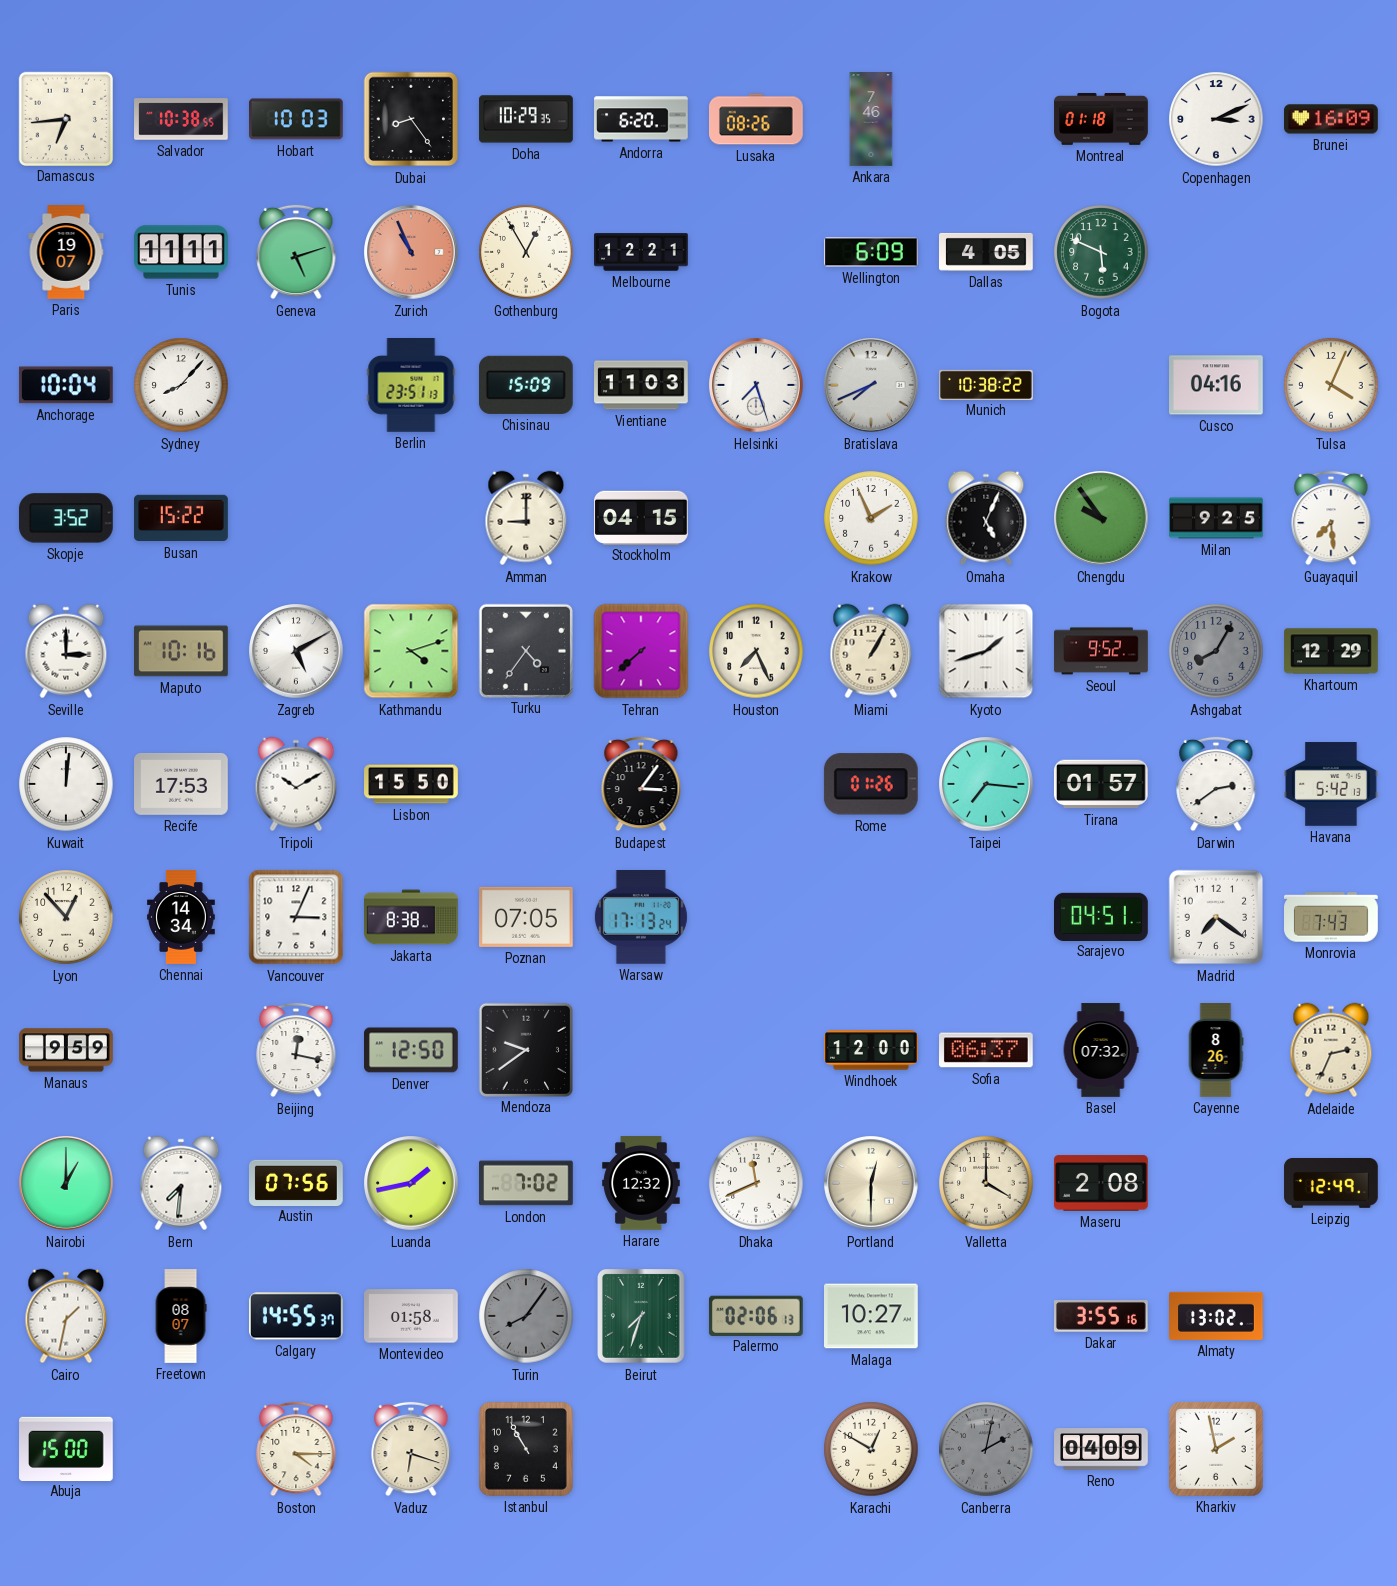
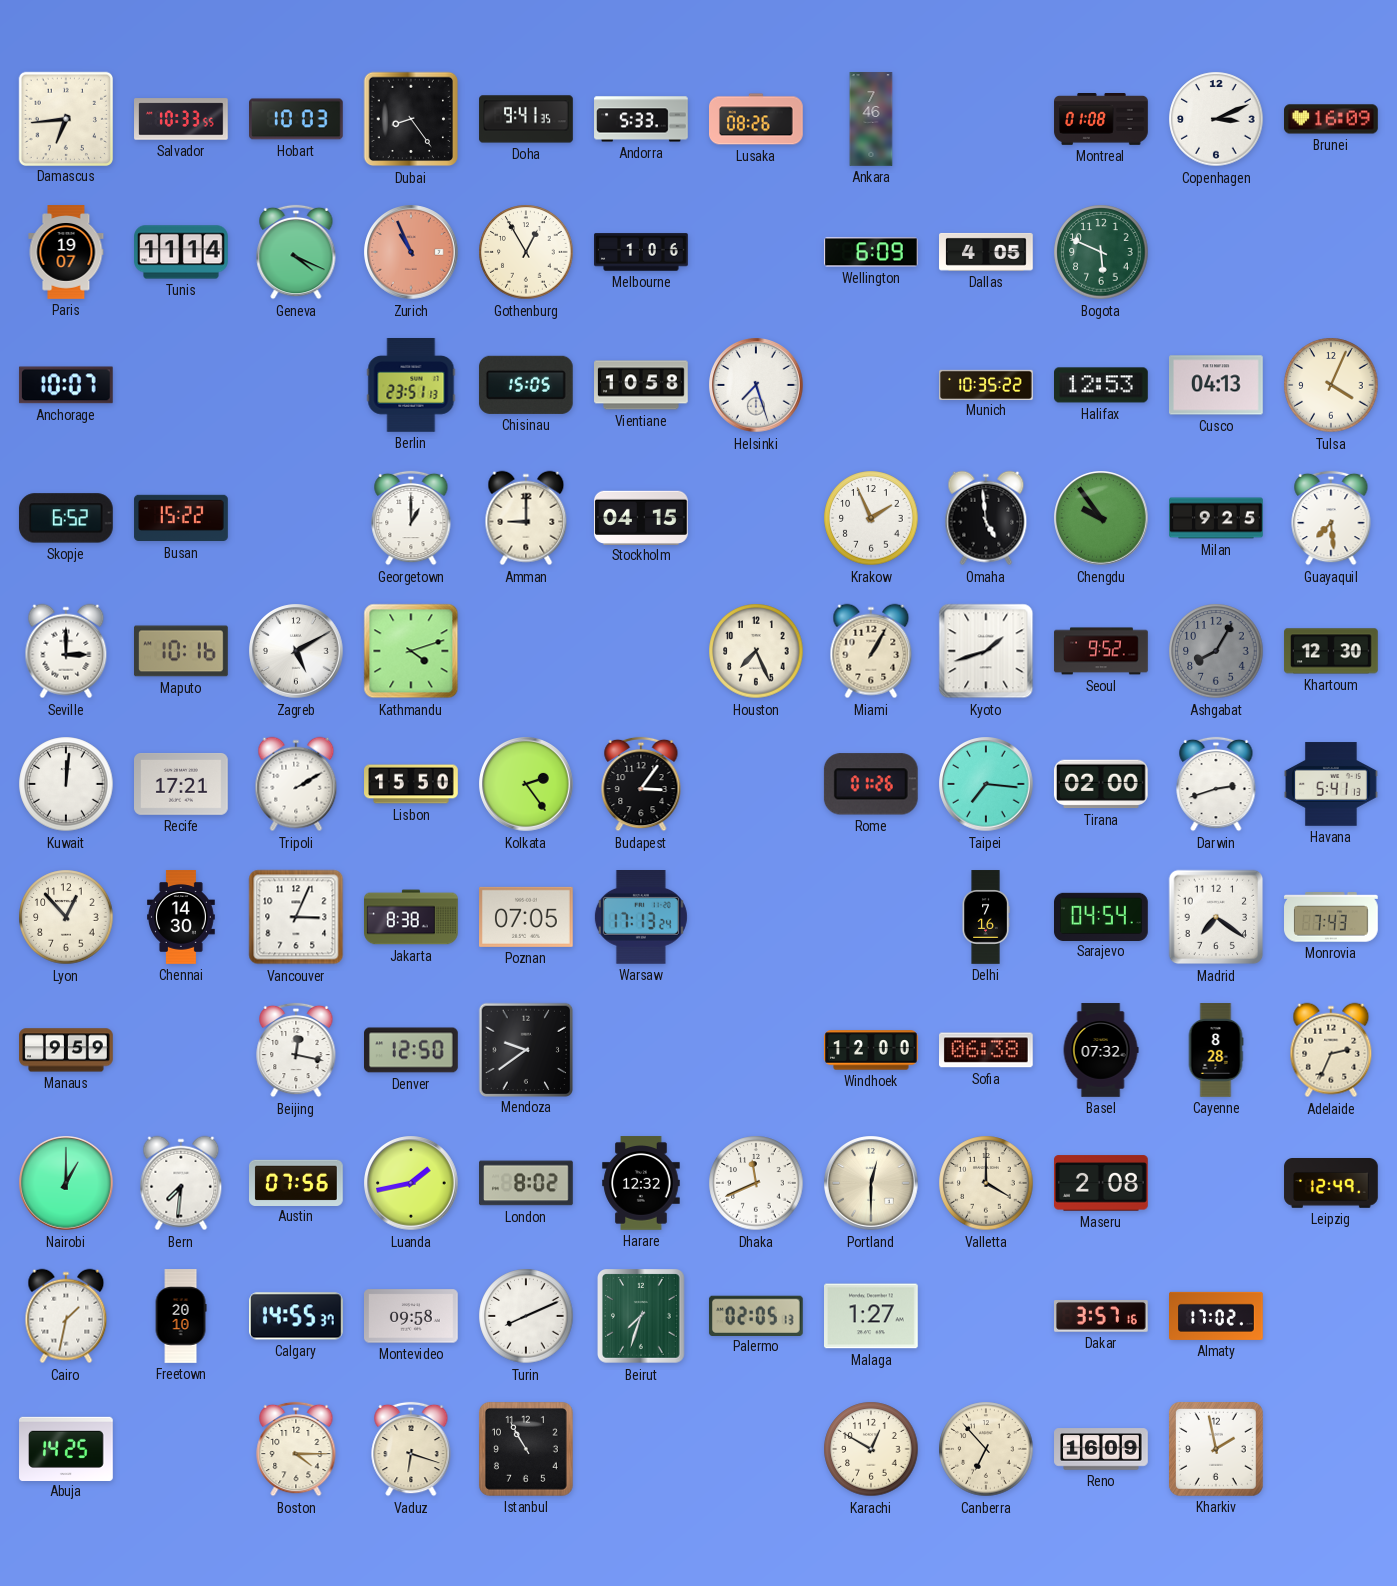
Salvador: 10:38 -> 10:33
Doha: 10:29 -> 9:41
Andorra: 6:20 -> 5:33
Montreal: 01:18 -> 01:08
Tunis: 11:11 -> 11:14
Geneva: 5:12 -> 4:19
Melbourne: 12:21 -> 1:06
Anchorage: 10:04 -> 10:07
Sydney: 8:07 -> none
Chisinau: 15:09 -> 15:05
Vientiane: 11:03 -> 10:58
Bratislava: 7:41 -> none
Munich: 10:38 -> 10:35
Halifax: none -> 12:53
Cusco: 04:16 -> 04:13
Skopje: 3:52 -> 6:52
Georgetown: none -> 1:00
Omaha: 5:04 -> 4:59
Turku: 4:36 -> none
Tehran: 7:38 -> none
Khartoum: 12:29 -> 12:30
Recife: 17:53 -> 17:21
Tripoli: 10:10 -> 2:10
Kolkata: none -> 2:24
Tirana: 01:57 -> 02:00
Darwin: 2:39 -> 2:42
Havana: 5:42 -> 5:41
Chennai: 14:34 -> 14:30
Delhi: none -> 7:16
Sarajevo: 04:51 -> 04:54
Sofia: 06:37 -> 06:38
Cayenne: 8:26 -> 8:28
London: 7:02 -> 8:02
Freetown: 08:07 -> 20:10
Montevideo: 01:58 -> 09:58
Turin: 8:06 -> 8:11
Turin dial: grey -> white
Palermo: 02:06 -> 02:05
Malaga: 10:27 -> 1:27
Dakar: 3:55 -> 3:57
Almaty: 13:02 -> 17:02
Abuja: 15:00 -> 14:25
Canberra: 2:02 -> 6:53
Canberra dial: grey -> cream
Reno: 04:09 -> 16:09
